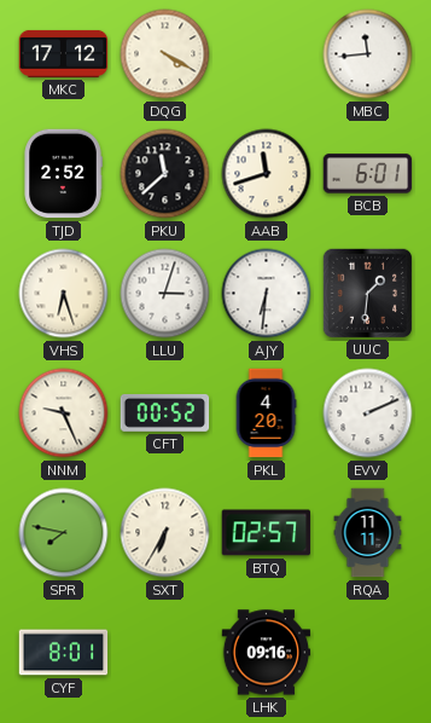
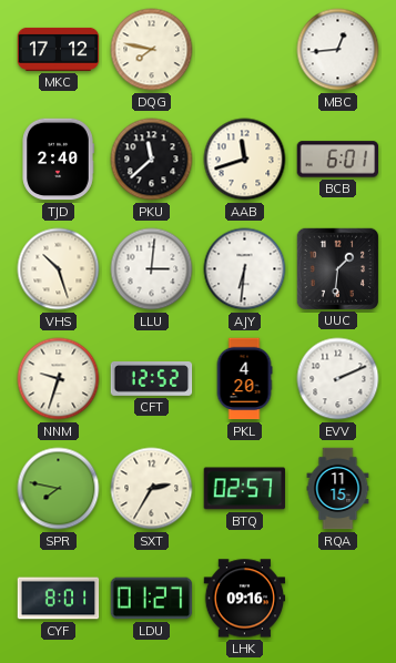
DQG: 4:20 -> 7:47
MBC: 11:44 -> 12:44
TJD: 2:52 -> 2:40
VHS: 6:27 -> 10:27
LLU: 3:03 -> 3:01
NNM: 9:26 -> 9:33
CFT: 00:52 -> 12:52
SXT: 6:35 -> 2:35
RQA: 11:11 -> 11:15
LDU: none -> 01:27
